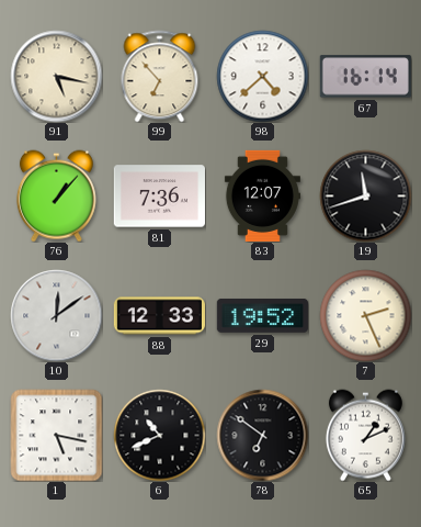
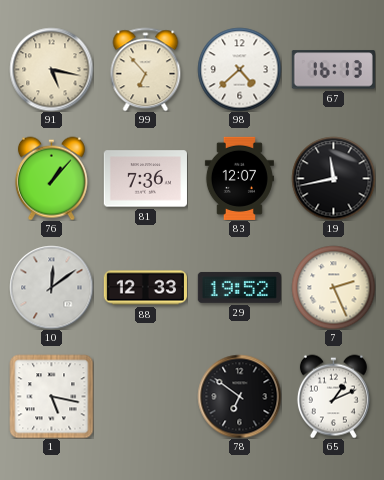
67: 16:14 -> 16:13
19: 11:42 -> 11:43
6: 10:41 -> none
